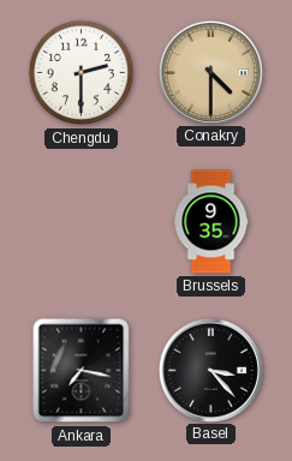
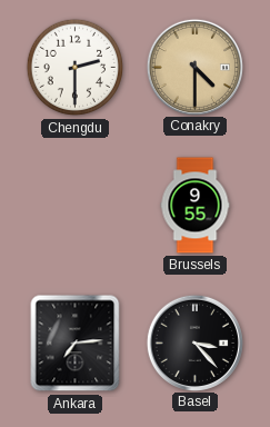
Brussels: 9:35 -> 9:55
Ankara: 7:17 -> 7:14
